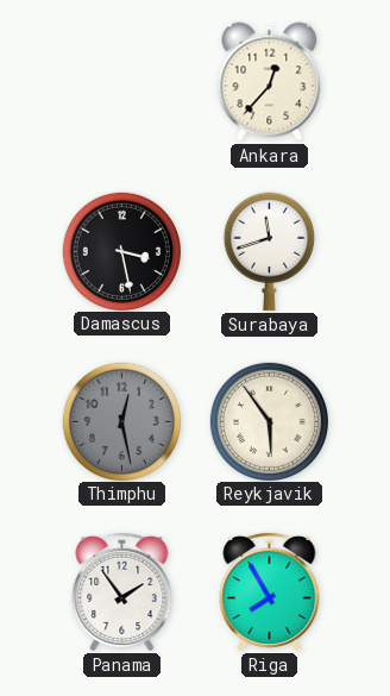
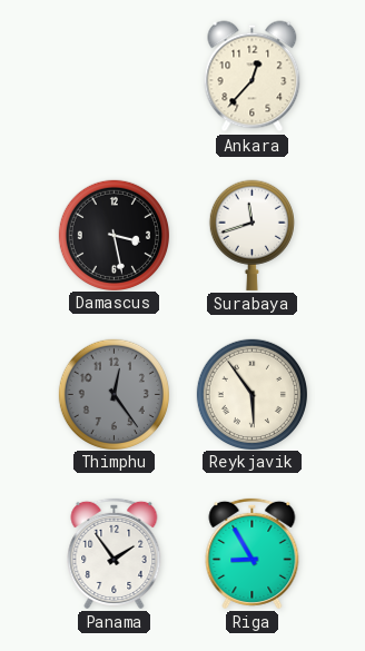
Thimphu: 12:28 -> 12:24
Riga: 7:55 -> 8:55
